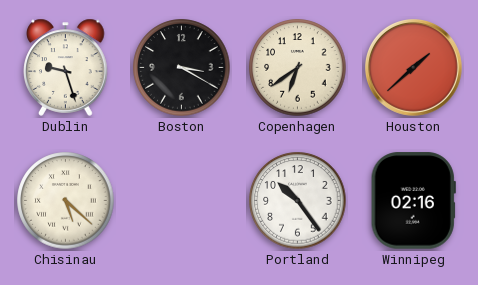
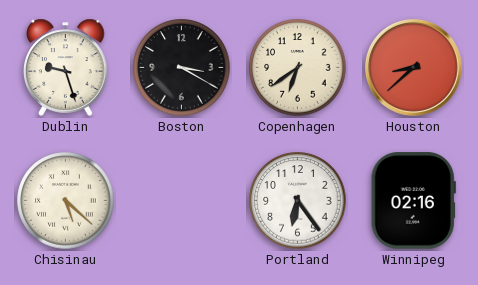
Houston: 1:38 -> 8:38
Portland: 10:24 -> 6:24
